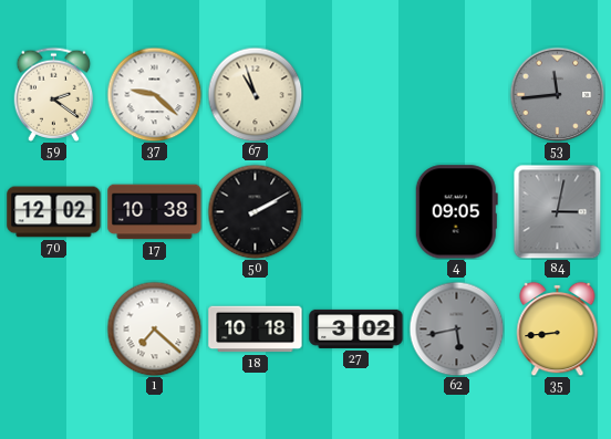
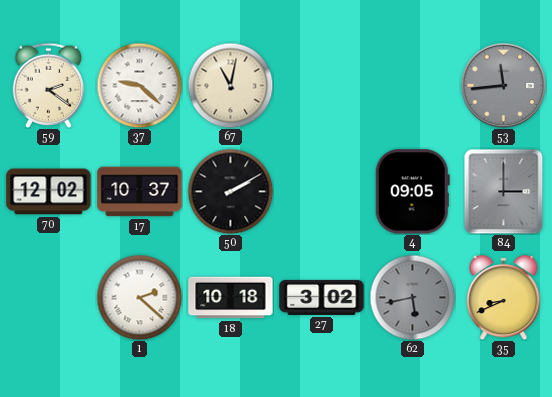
67: 10:57 -> 11:02
17: 10:38 -> 10:37
84: 3:02 -> 3:00
1: 7:22 -> 2:22
35: 8:44 -> 8:41
